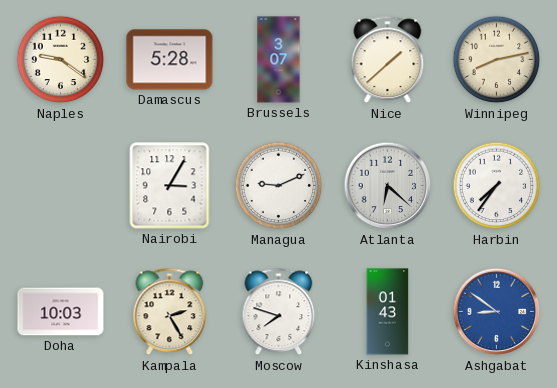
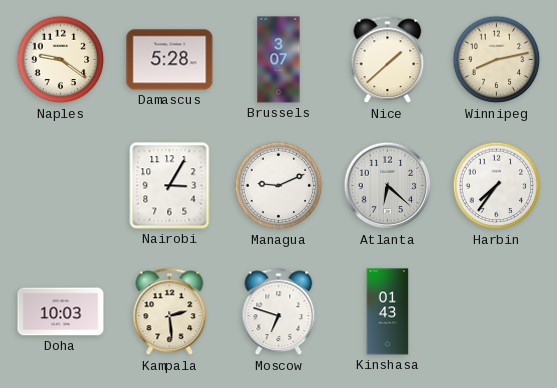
Kampala: 2:25 -> 2:29
Moscow: 7:48 -> 6:48
Ashgabat: 8:51 -> none
